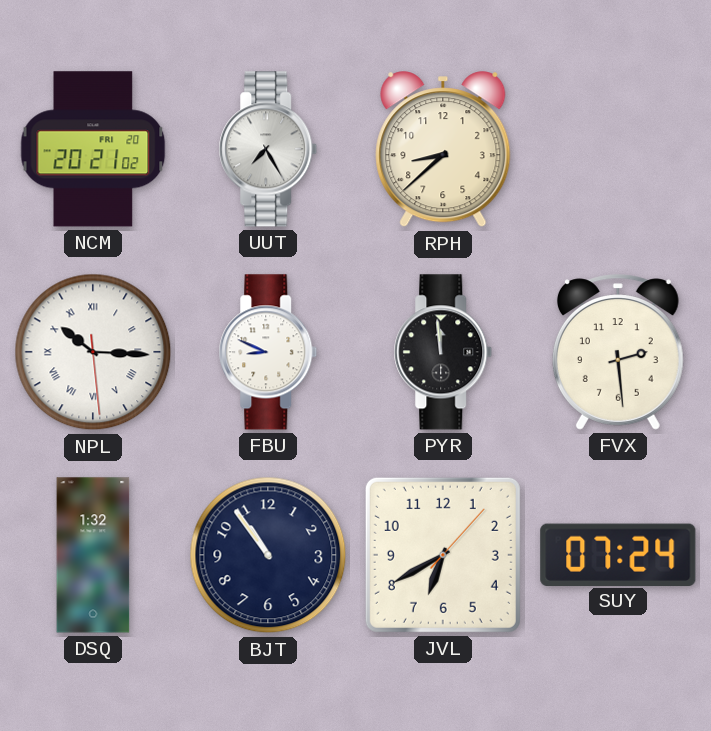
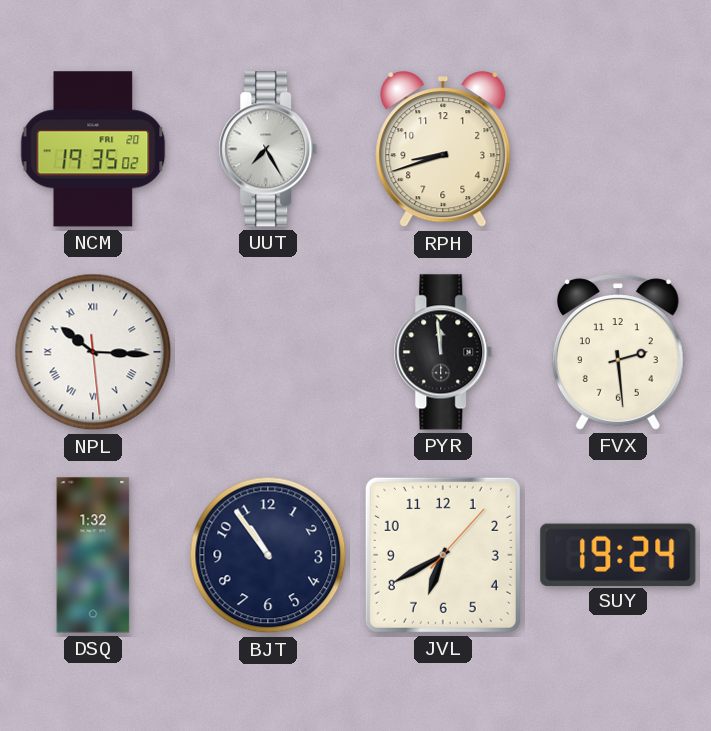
NCM: 20:21 -> 19:35
RPH: 8:38 -> 8:42
FBU: 8:49 -> none
SUY: 07:24 -> 19:24
